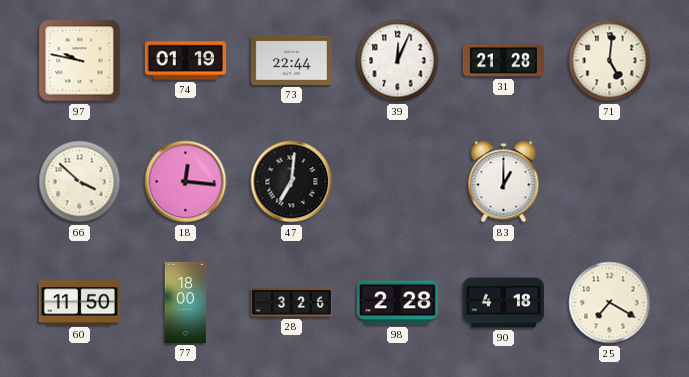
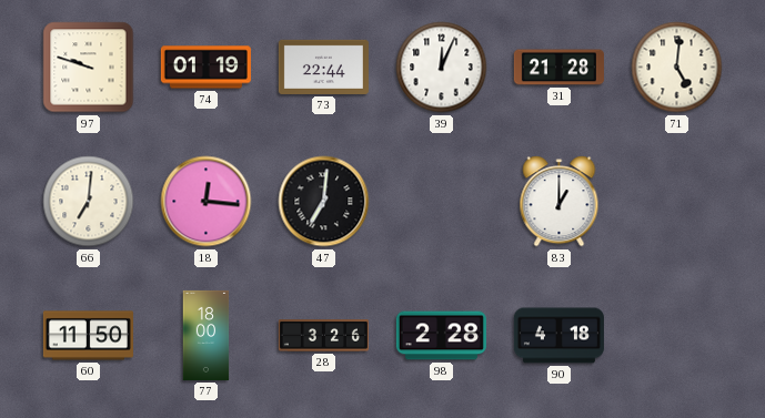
97: 9:47 -> 9:48
66: 3:52 -> 7:01
25: 7:20 -> none
